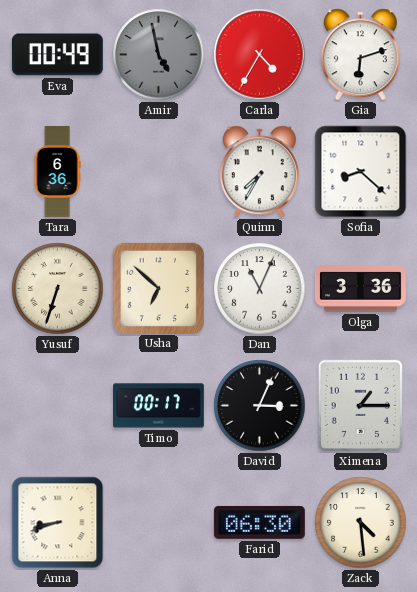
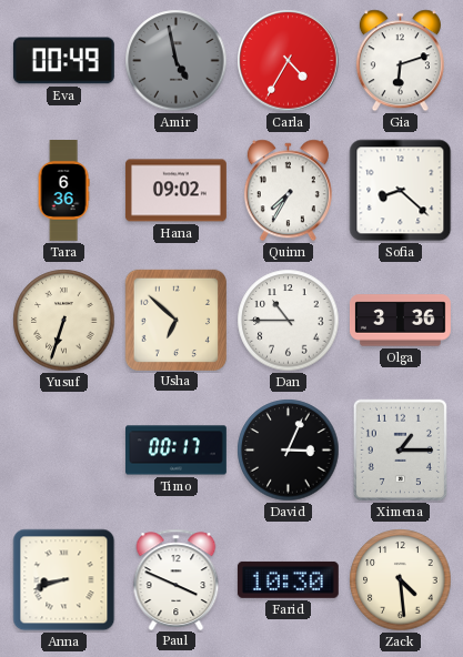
Hana: none -> 09:02
Dan: 11:04 -> 10:45
Paul: none -> 3:49
Farid: 06:30 -> 10:30
